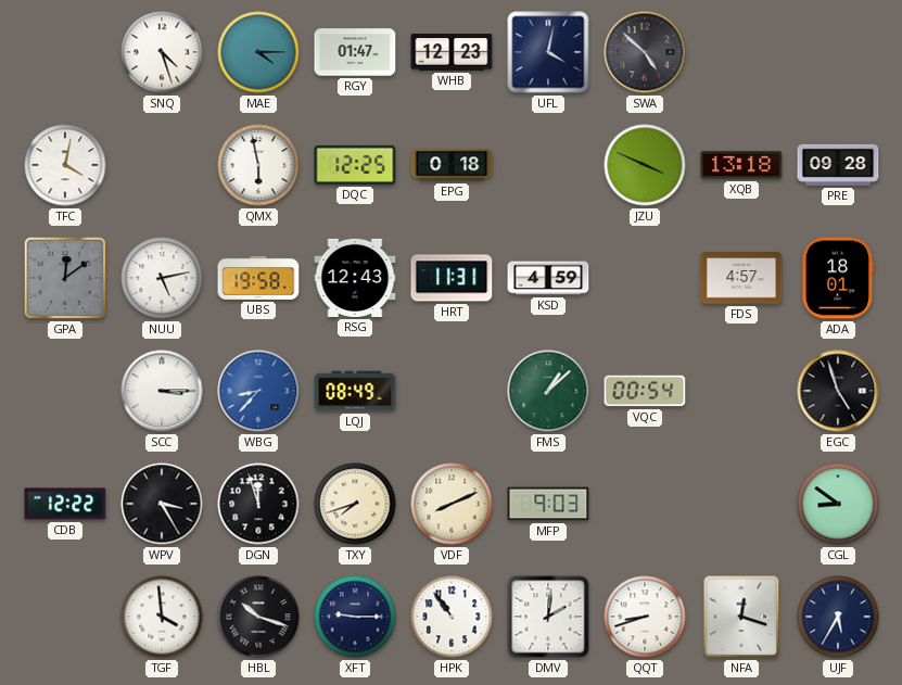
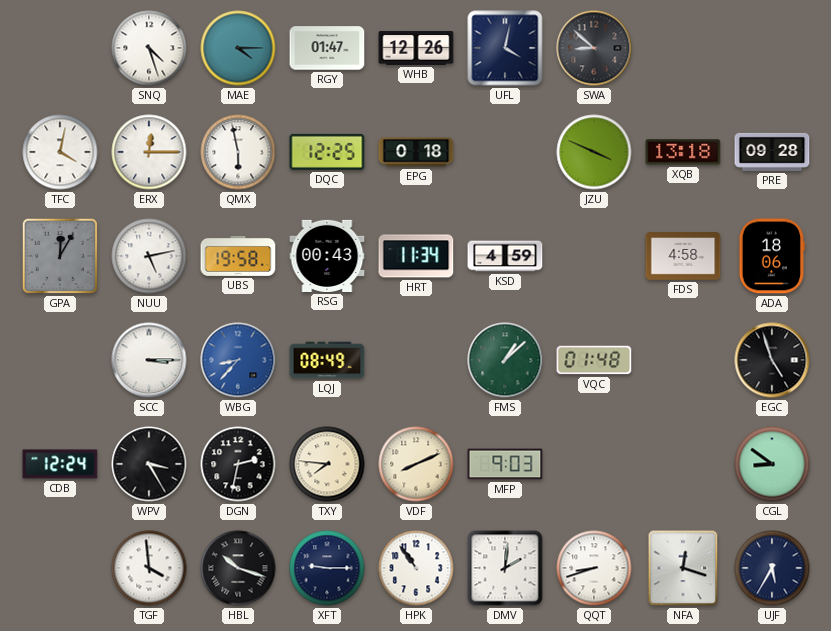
WHB: 12:23 -> 12:26
SWA: 4:52 -> 8:52
ERX: none -> 12:15
GPA: 12:09 -> 12:05
RSG: 12:43 -> 00:43
HRT: 11:31 -> 11:34
FDS: 4:57 -> 4:58
ADA: 18:01 -> 18:06
VQC: 00:54 -> 01:48
CDB: 12:22 -> 12:24
DGN: 11:57 -> 2:32
TXY: 7:42 -> 7:46
